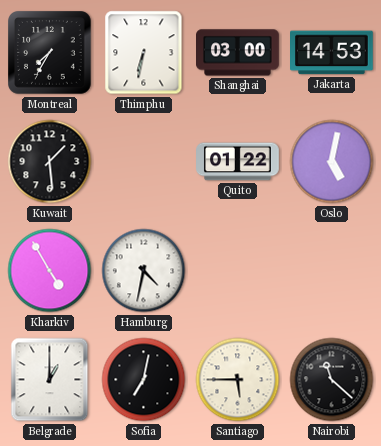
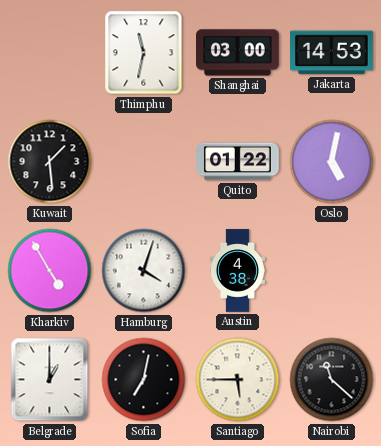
Montreal: 7:35 -> none
Thimphu: 6:32 -> 11:32
Hamburg: 4:32 -> 4:03
Austin: none -> 4:38
